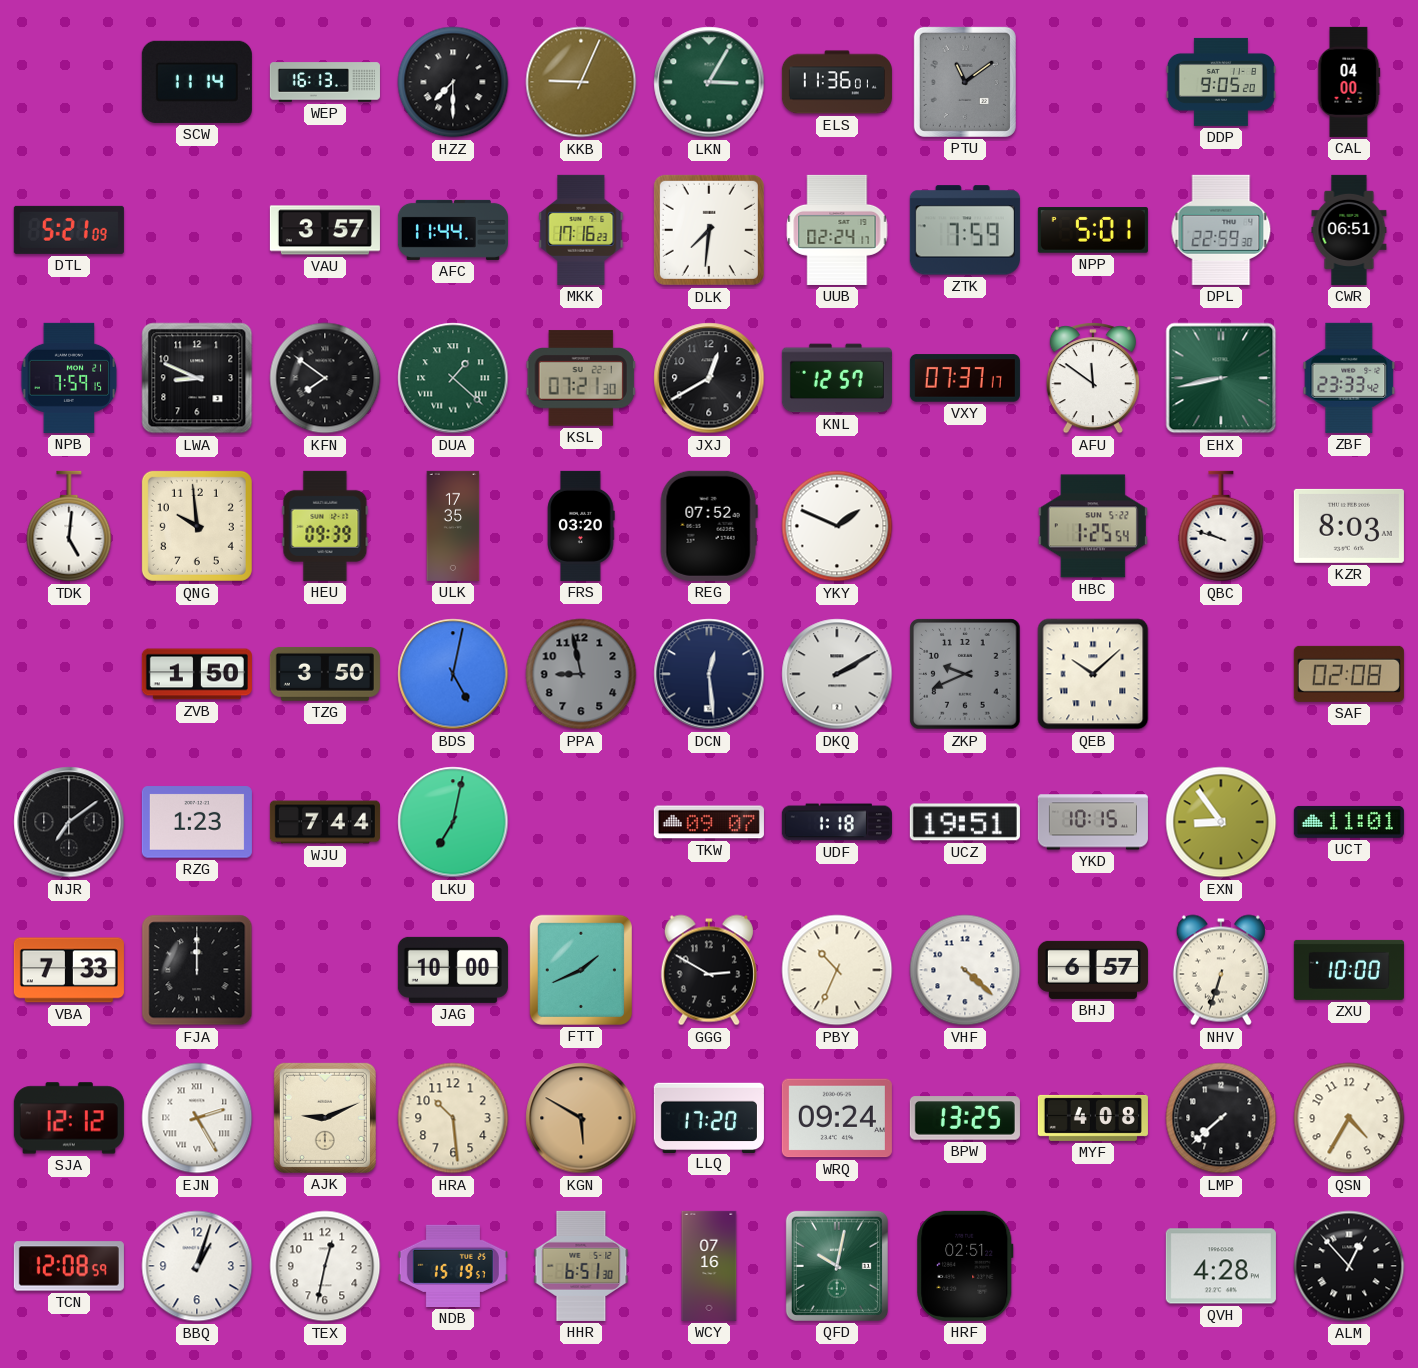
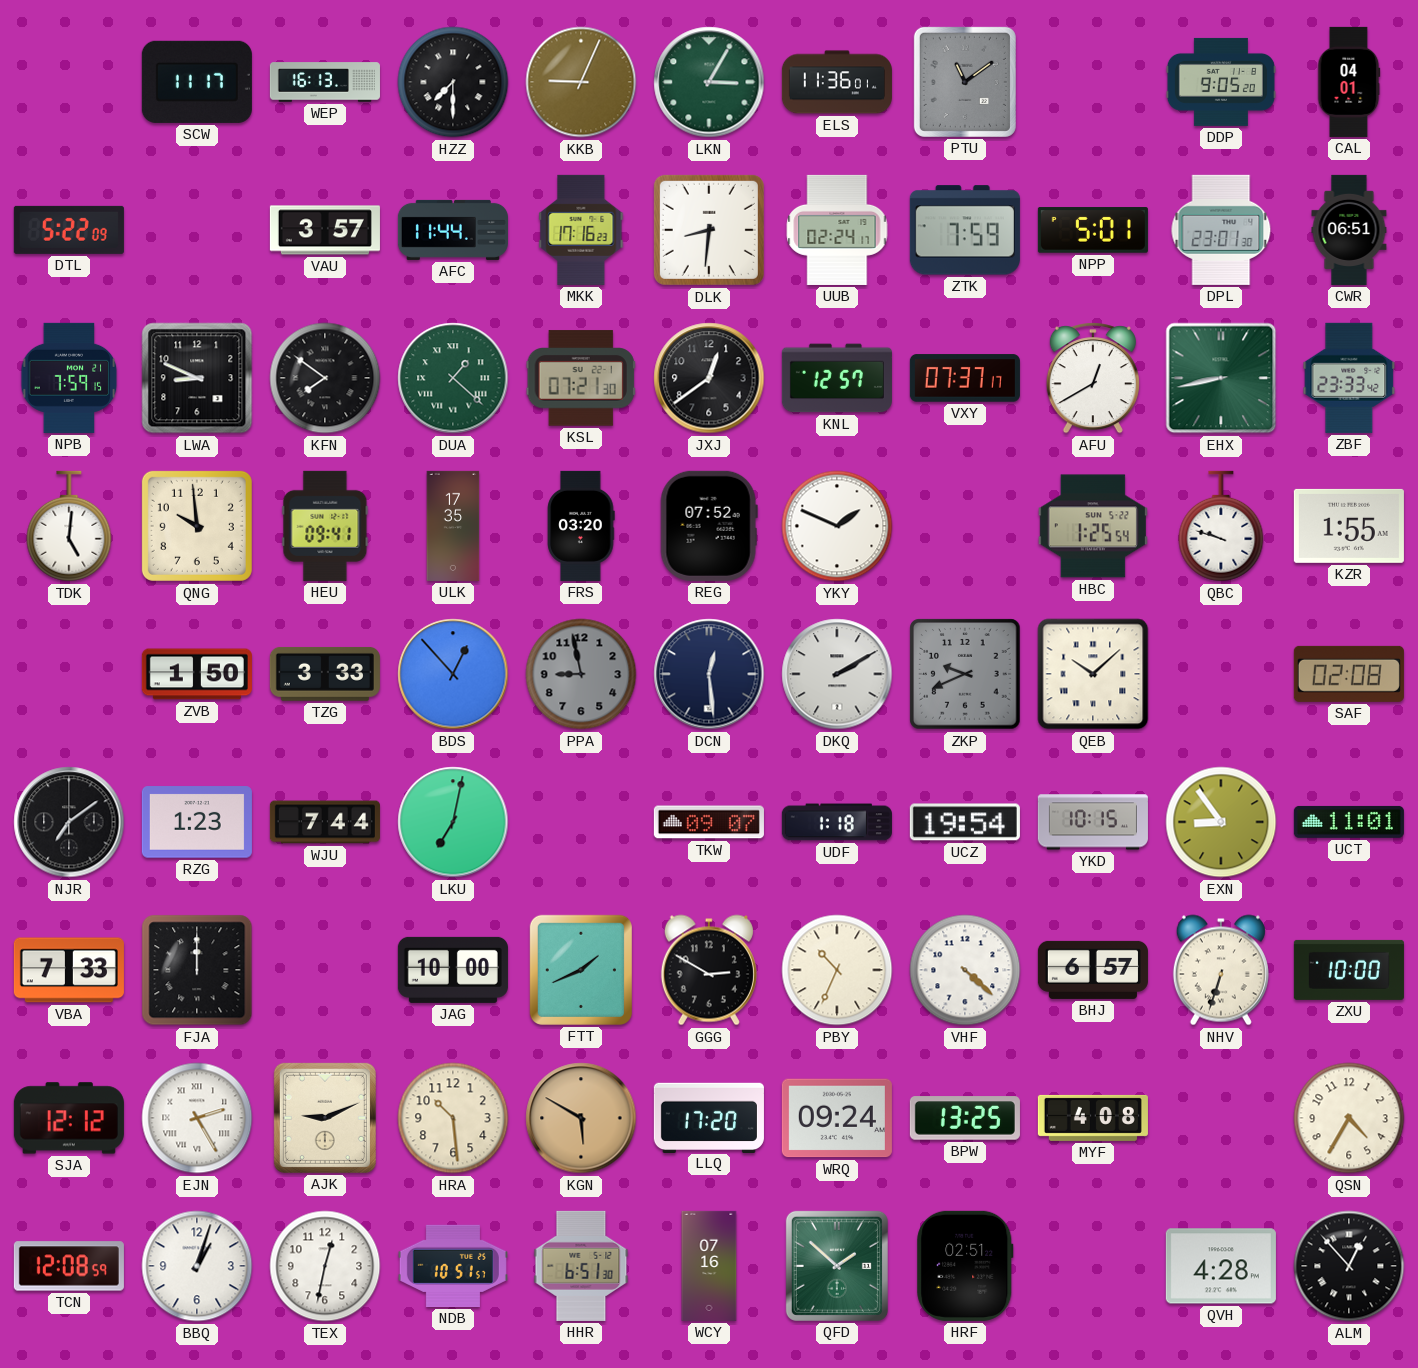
SCW: 11:14 -> 11:17
CAL: 04:00 -> 04:01
DTL: 5:21 -> 5:22
DLK: 7:31 -> 8:31
DPL: 22:59 -> 23:01
JXJ: 12:40 -> 12:39
AFU: 11:51 -> 12:40
HEU: 09:39 -> 09:41
KZR: 8:03 -> 1:55
TZG: 3:50 -> 3:33
BDS: 5:02 -> 12:53
UCZ: 19:51 -> 19:54
LMP: 7:38 -> none
NDB: 15:19 -> 10:51
QFD: 10:02 -> 1:52
